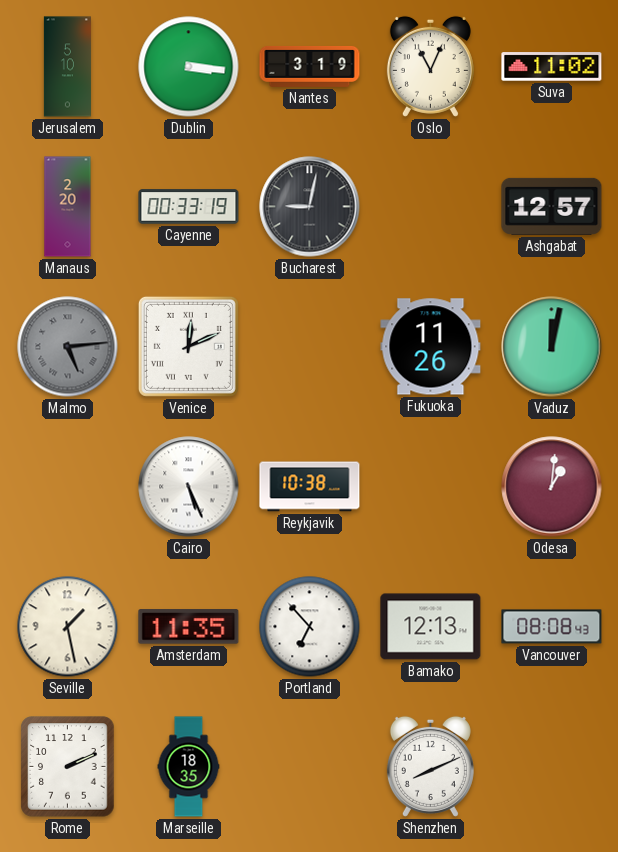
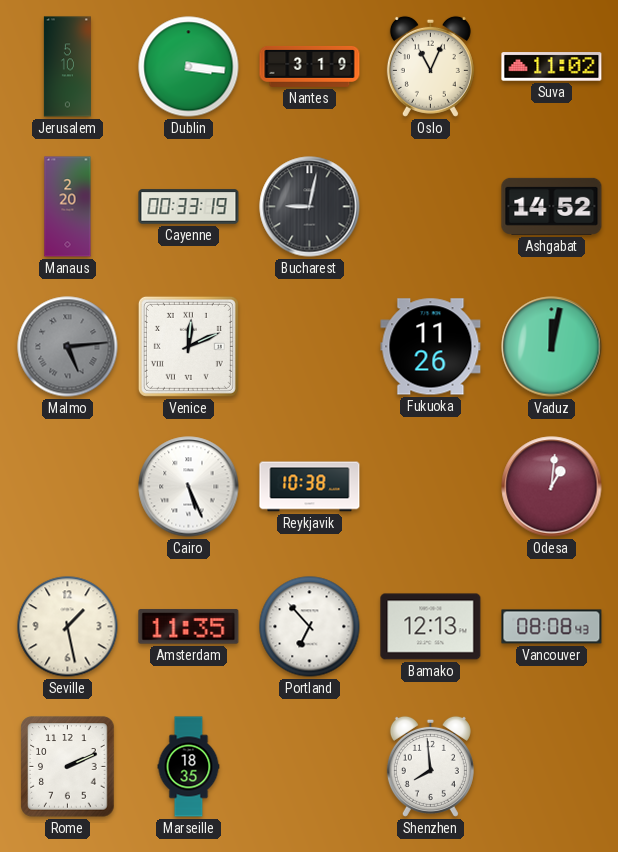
Ashgabat: 12:57 -> 14:52
Shenzhen: 8:11 -> 7:59
